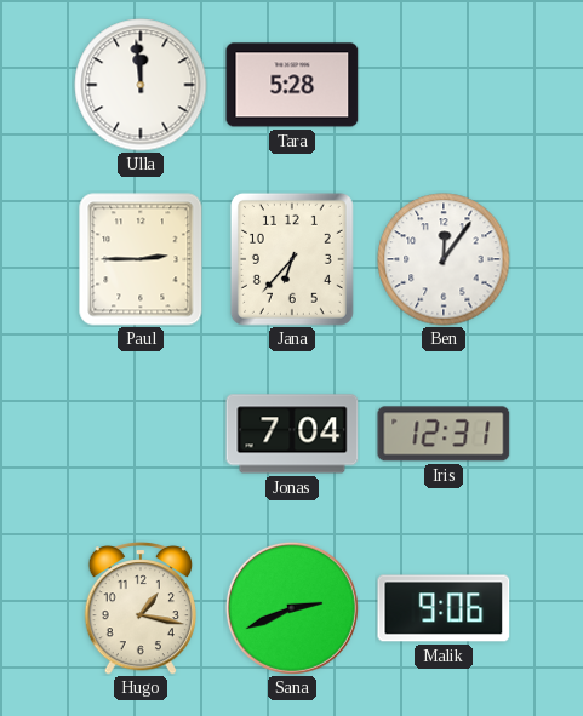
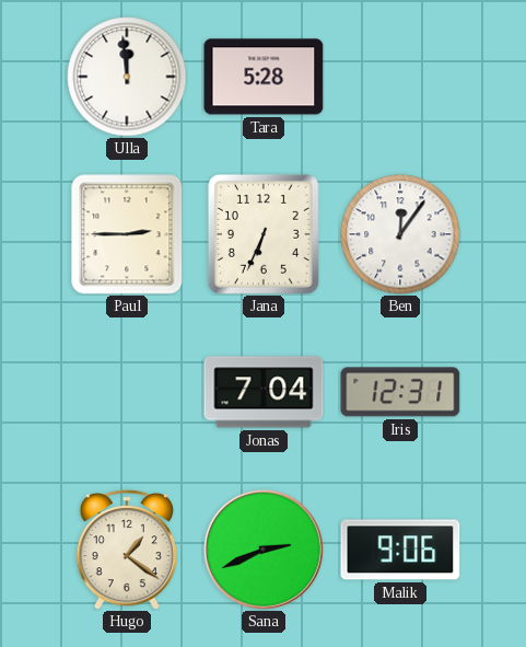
Jana: 6:37 -> 6:34
Hugo: 1:17 -> 1:21
